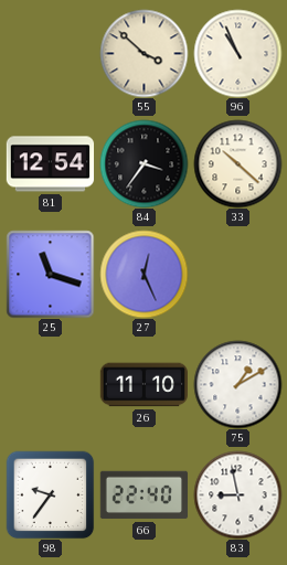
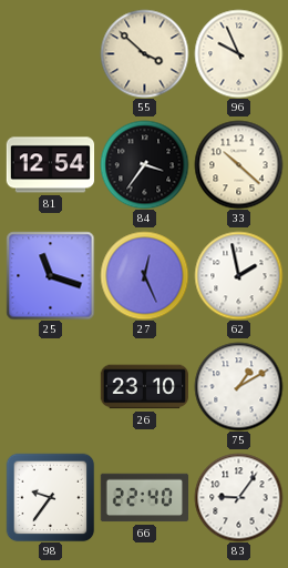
96: 10:56 -> 9:56
62: none -> 1:58
26: 11:10 -> 23:10
83: 8:58 -> 9:06
